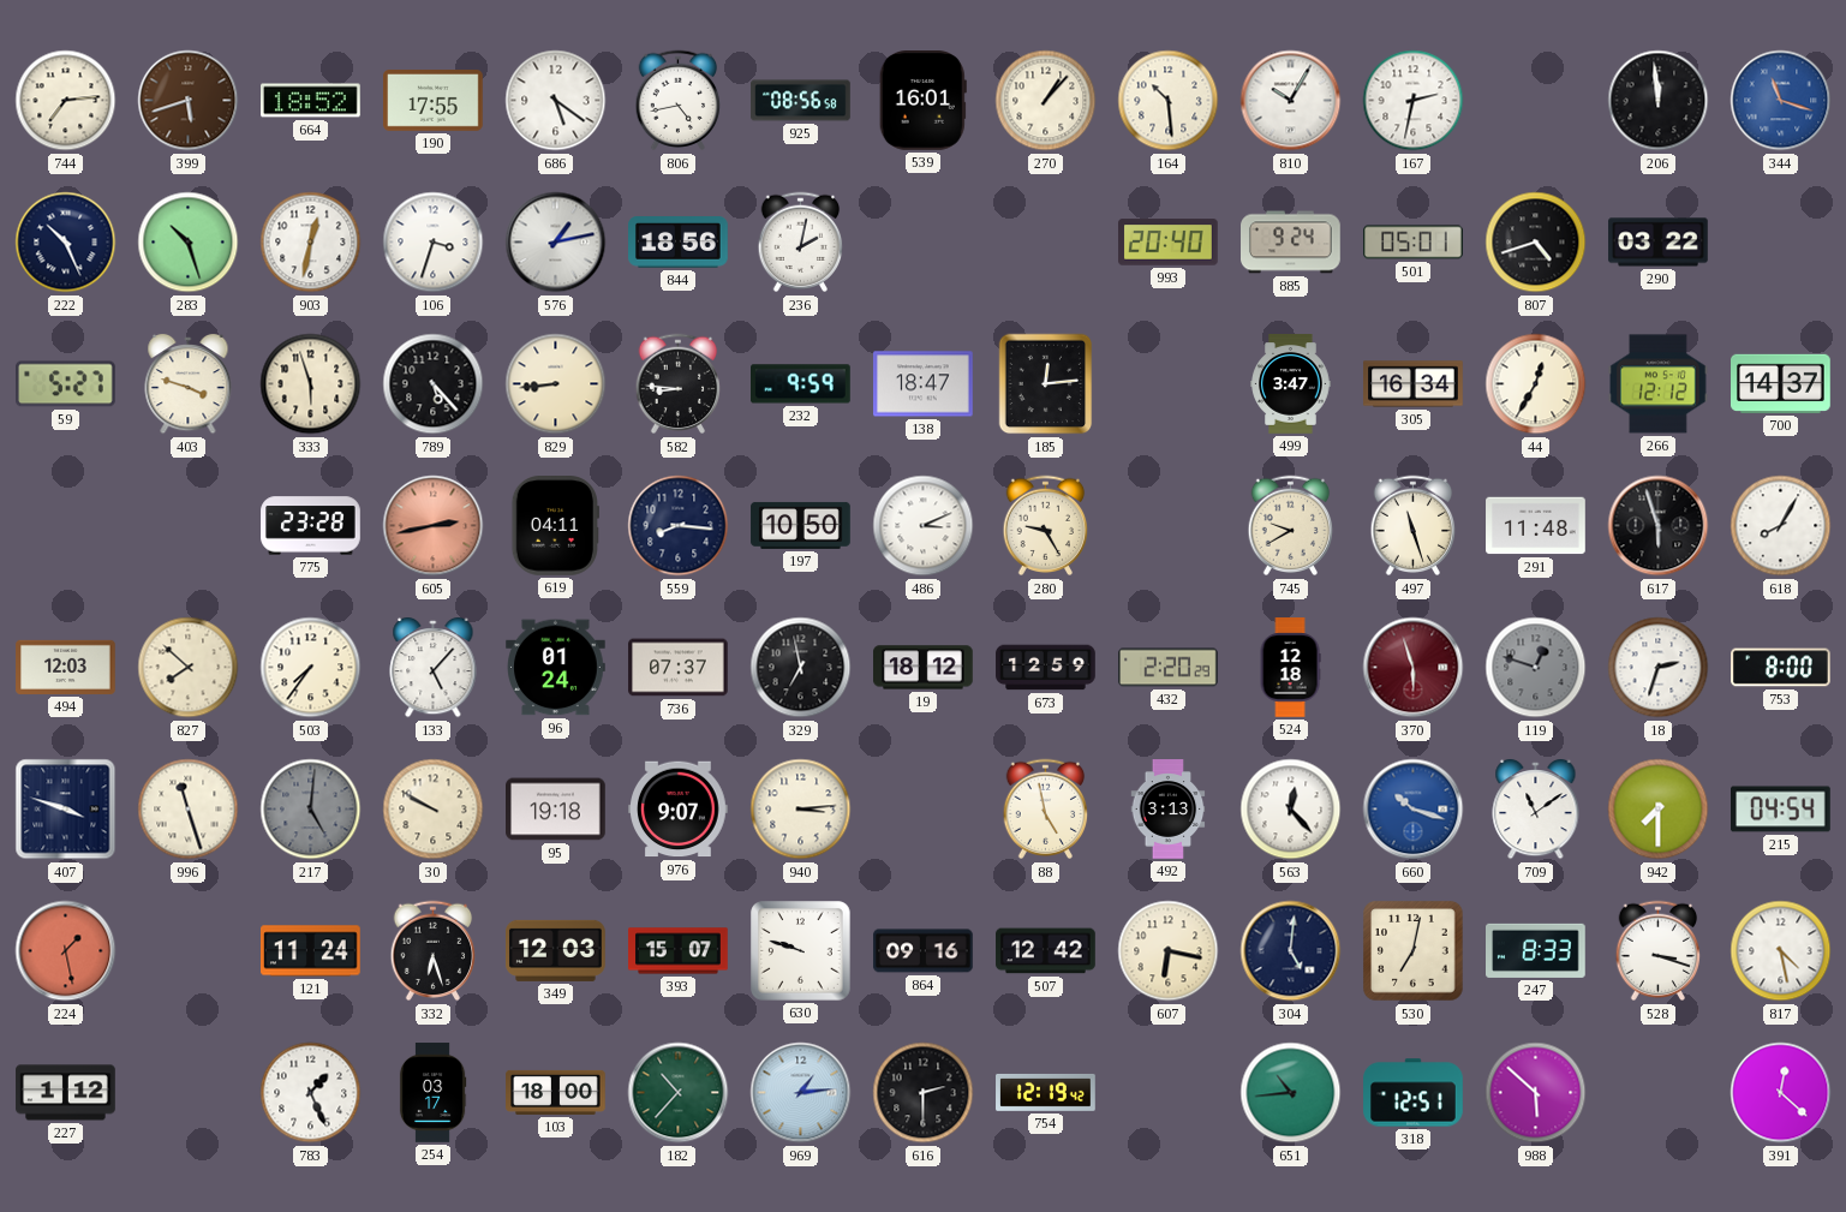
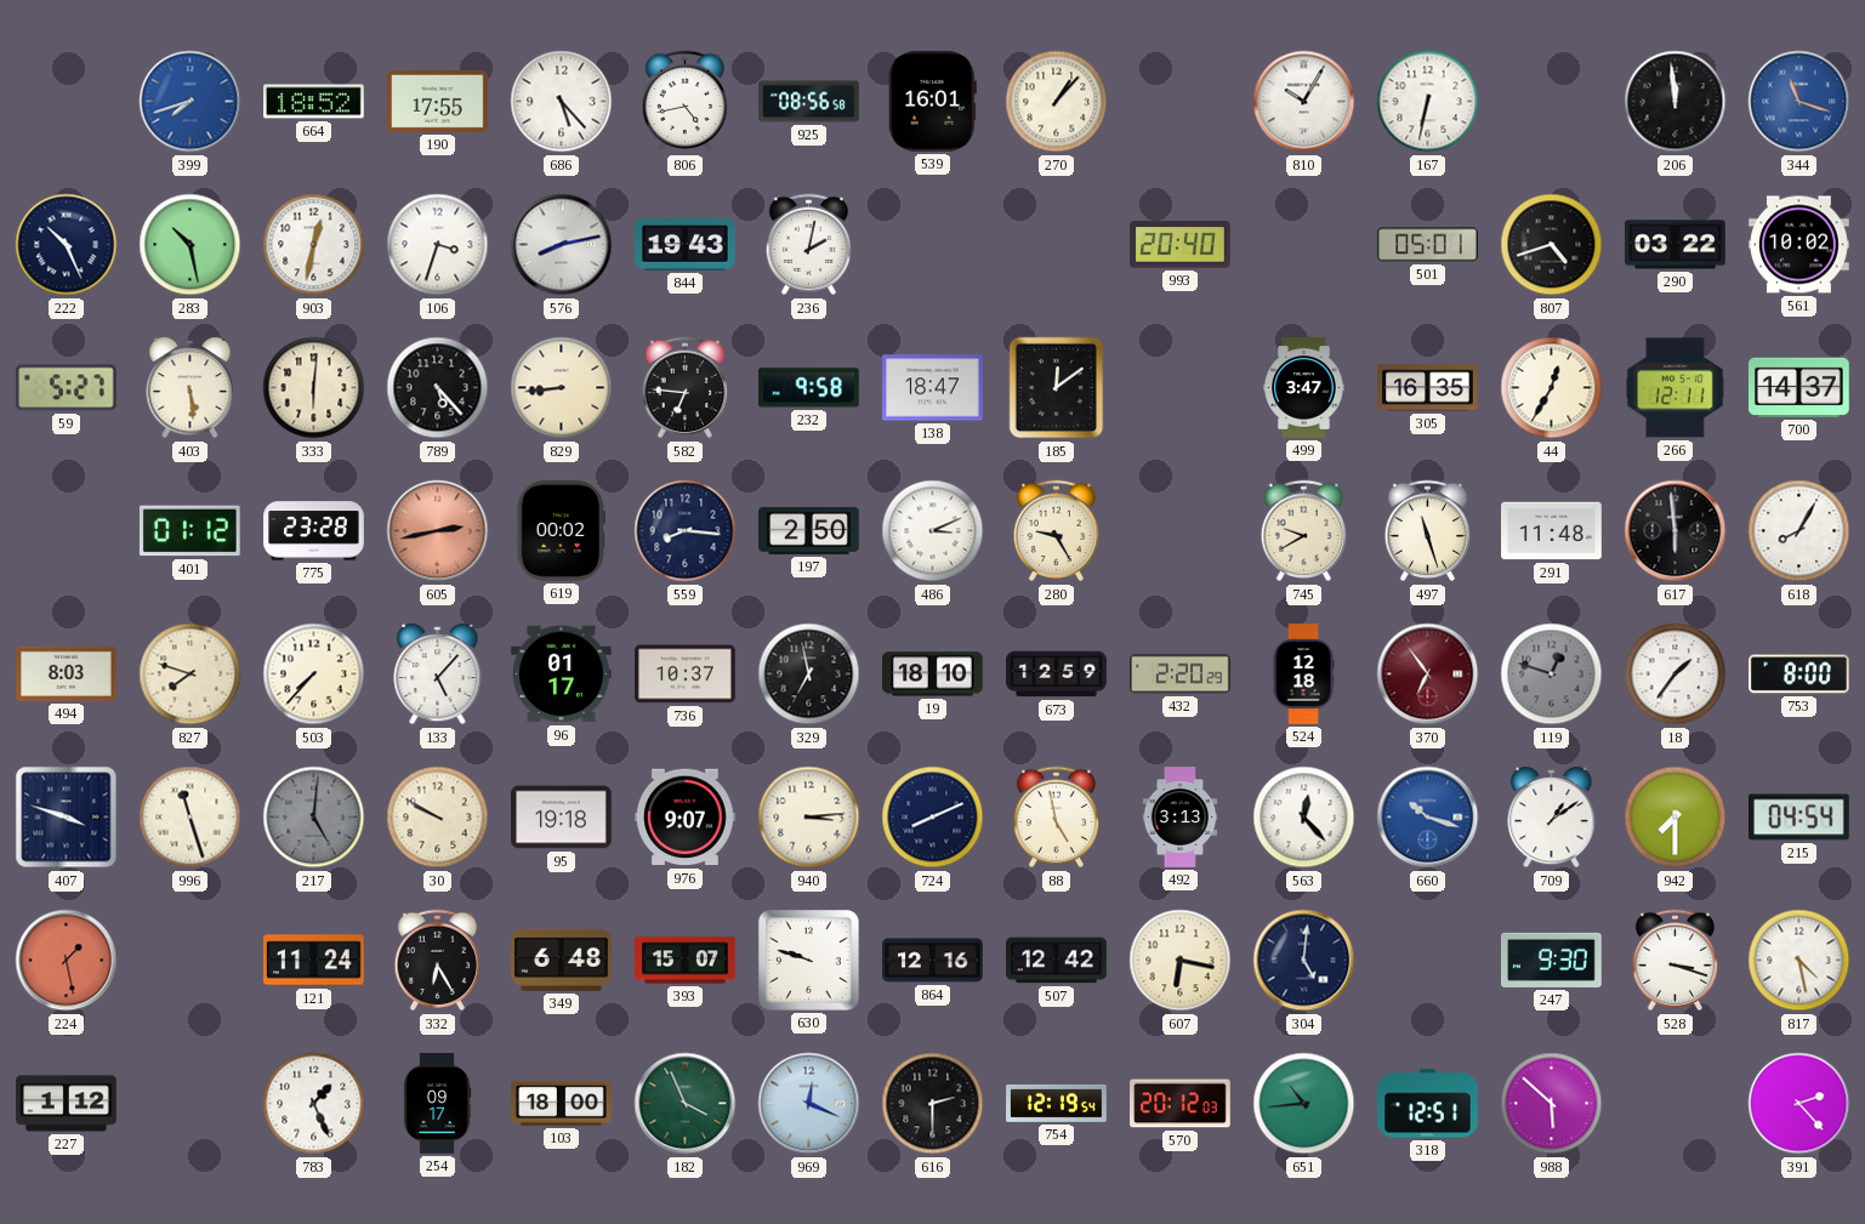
744: 7:14 -> none
399: 5:42 -> 7:42
399 dial: brown -> blue
686: 5:21 -> 5:23
164: 10:29 -> none
167: 2:32 -> 6:32
283: 10:27 -> 10:28
576: 1:13 -> 8:13
844: 18:56 -> 19:43
885: 9:24 -> none
561: none -> 10:02
403: 3:48 -> 5:29
333: 5:57 -> 6:01
582: 8:46 -> 6:46
232: 9:59 -> 9:58
185: 12:14 -> 12:09
305: 16:34 -> 16:35
266: 12:12 -> 12:11
401: none -> 01:12
619: 04:11 -> 00:02
197: 10:50 -> 2:50
617: 5:57 -> 5:59
494: 12:03 -> 8:03
827: 7:52 -> 7:48
503: 7:36 -> 7:37
96: 01:24 -> 01:17
736: 07:37 -> 10:37
19: 18:12 -> 18:10
370: 5:57 -> 6:54
18: 2:33 -> 1:36
724: none -> 8:11
709: 11:09 -> 1:09
332: 6:27 -> 6:25
349: 12:03 -> 6:48
864: 09:16 -> 12:16
530: 7:02 -> none
247: 8:33 -> 9:30
254: 03:17 -> 09:17
182: 10:37 -> 3:56
969: 1:14 -> 12:19
754: 12:19:42 -> 12:19:54
570: none -> 20:12
391: 12:22 -> 2:23
